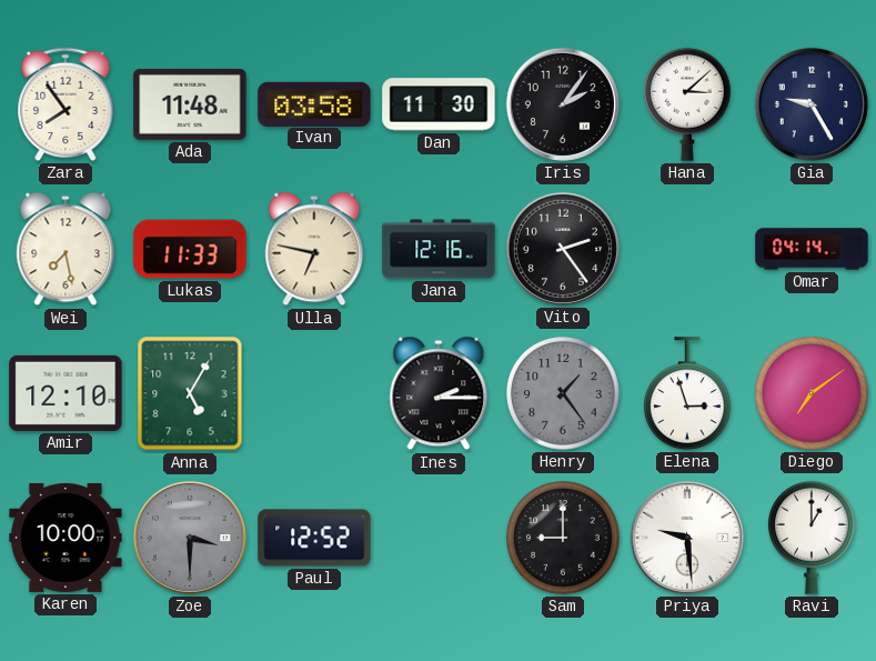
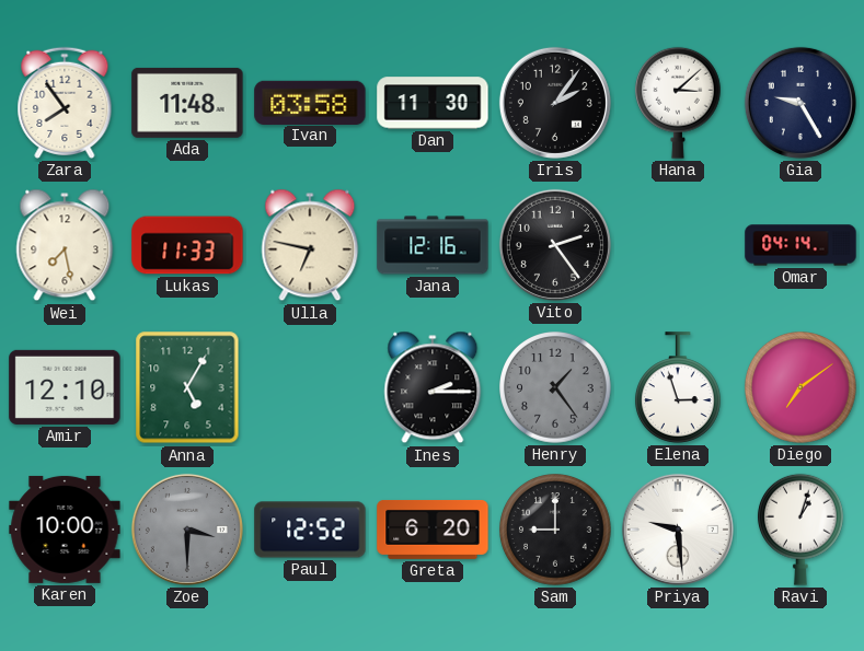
Greta: none -> 6:20
Ravi: 1:00 -> 1:03
